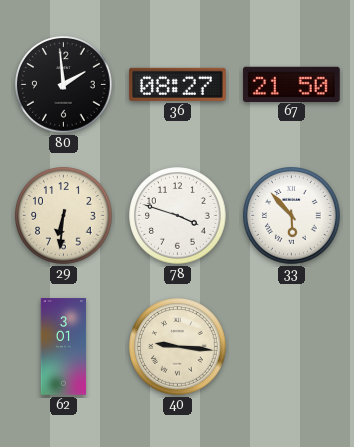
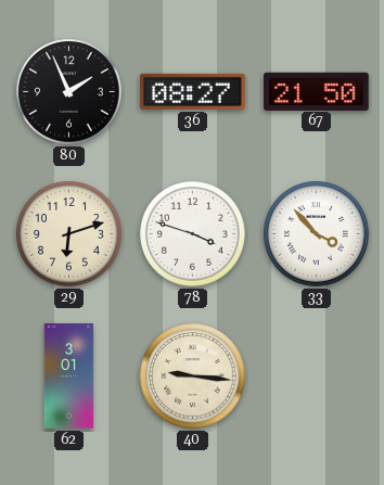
80: 1:59 -> 1:56
29: 6:31 -> 6:12
33: 5:53 -> 3:53
